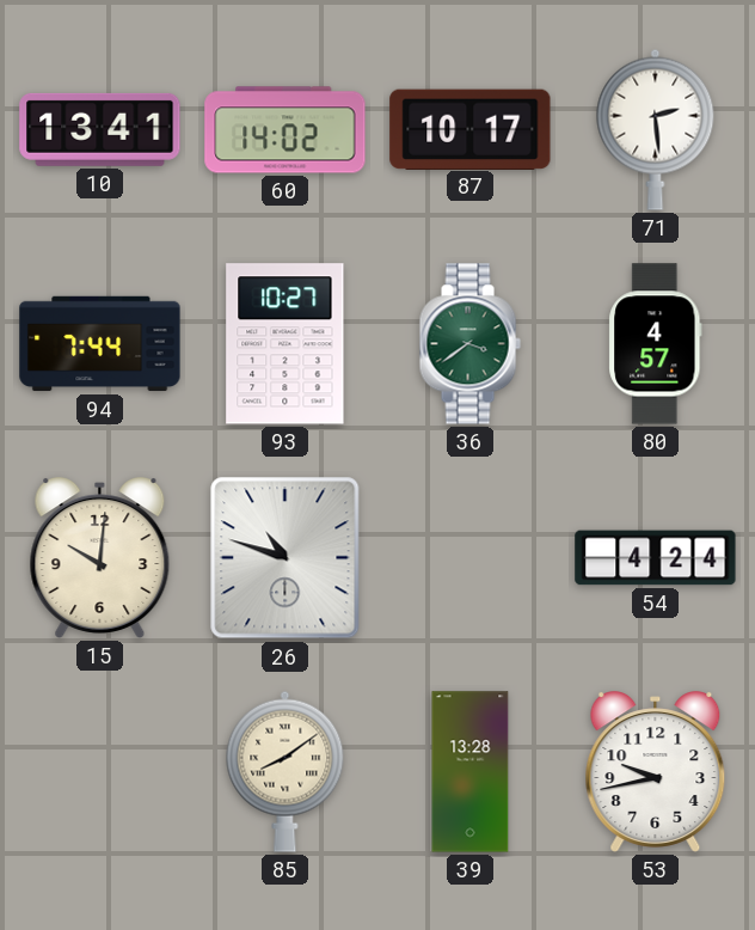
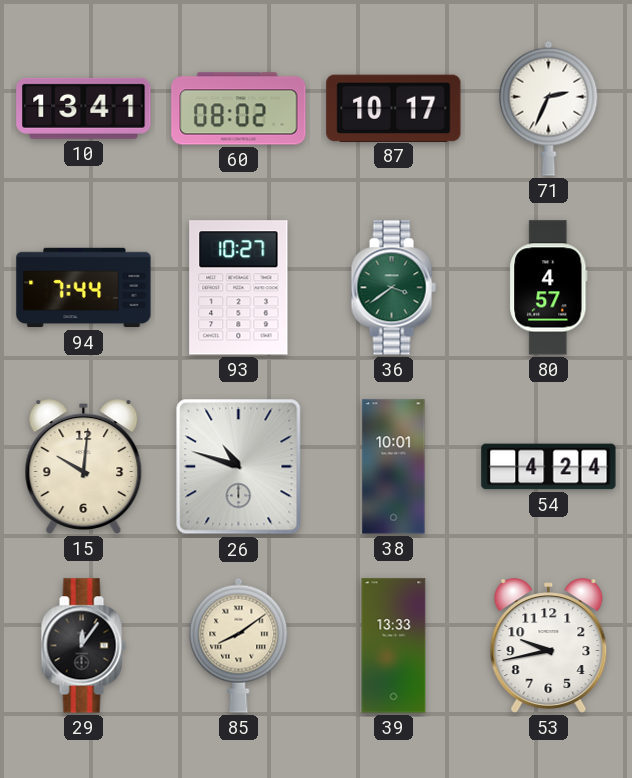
60: 14:02 -> 08:02
71: 2:29 -> 2:34
38: none -> 10:01
29: none -> 12:06
39: 13:28 -> 13:33
